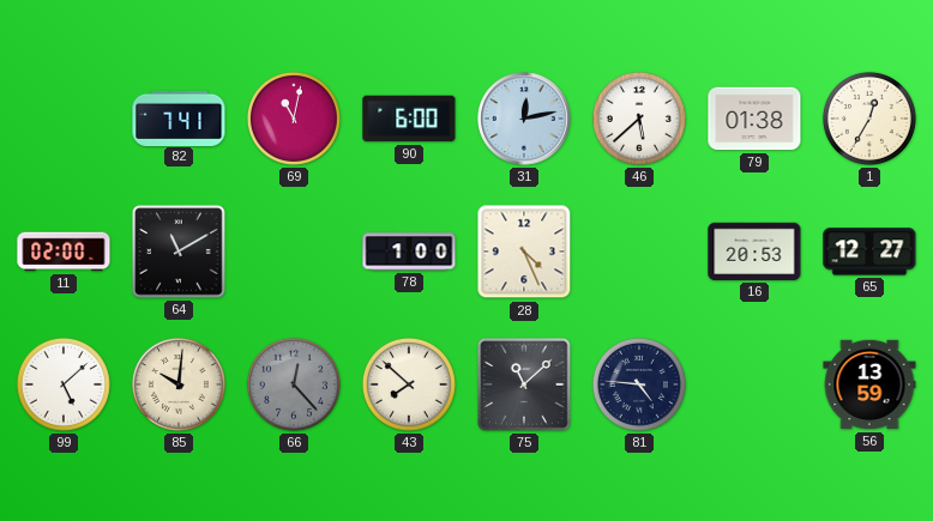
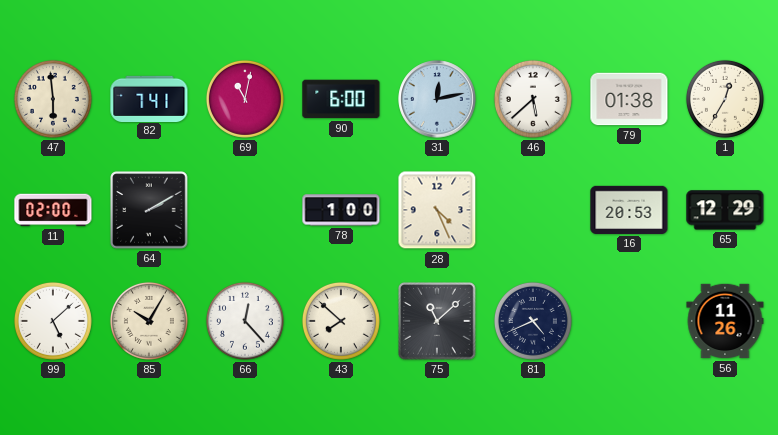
47: none -> 5:59
64: 11:10 -> 2:10
65: 12:27 -> 12:29
85: 10:01 -> 10:05
66 dial: grey -> white
81: 4:46 -> 4:41
56: 13:59 -> 11:26
